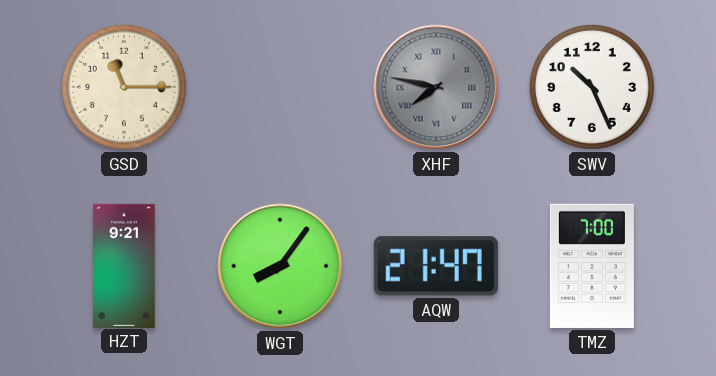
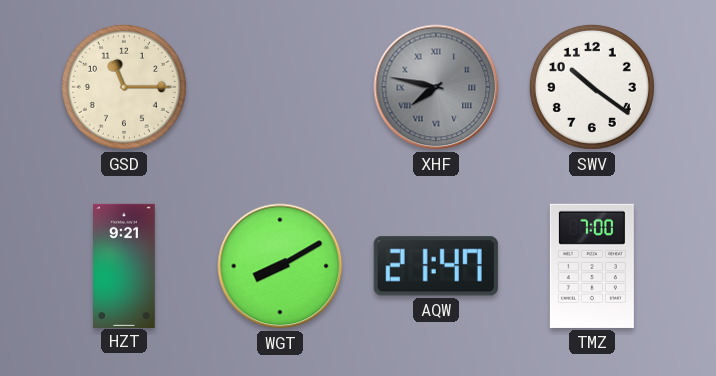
SWV: 10:26 -> 10:21
WGT: 8:06 -> 8:10
